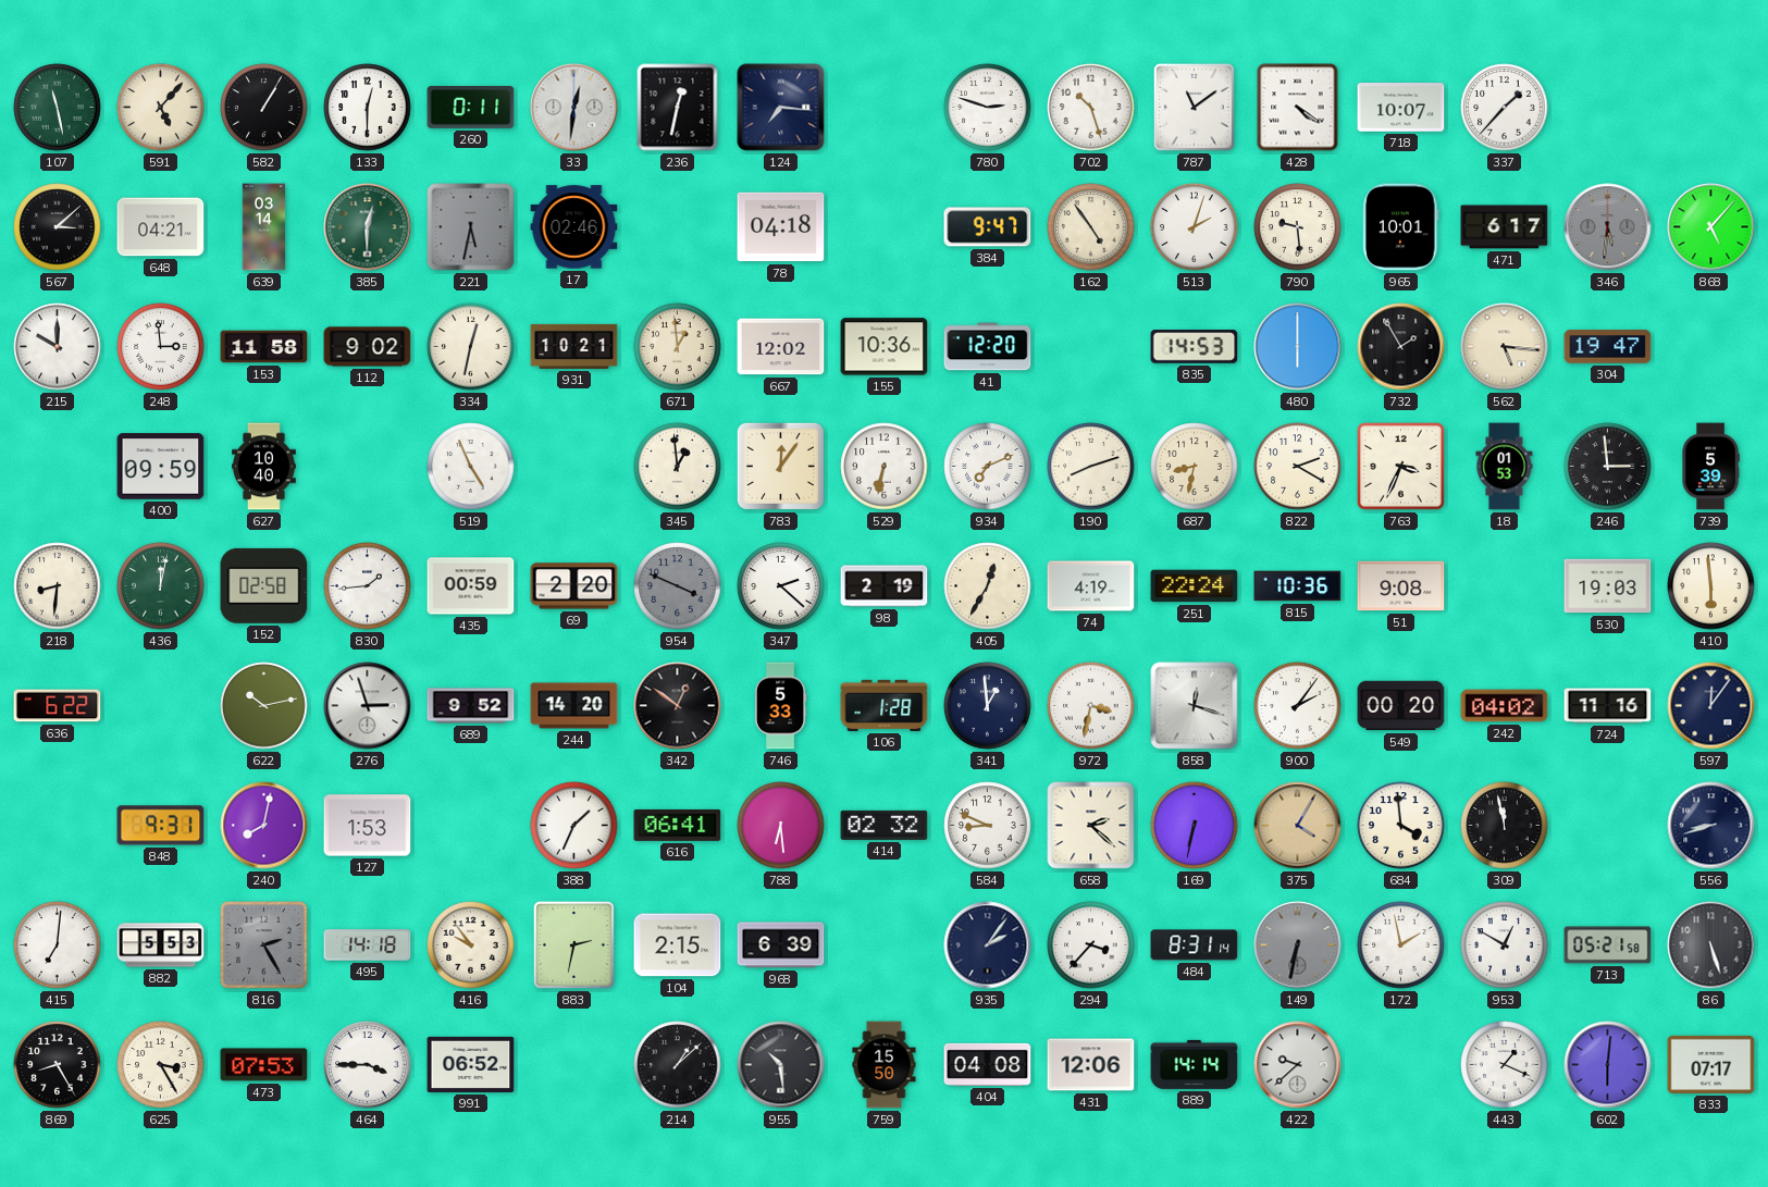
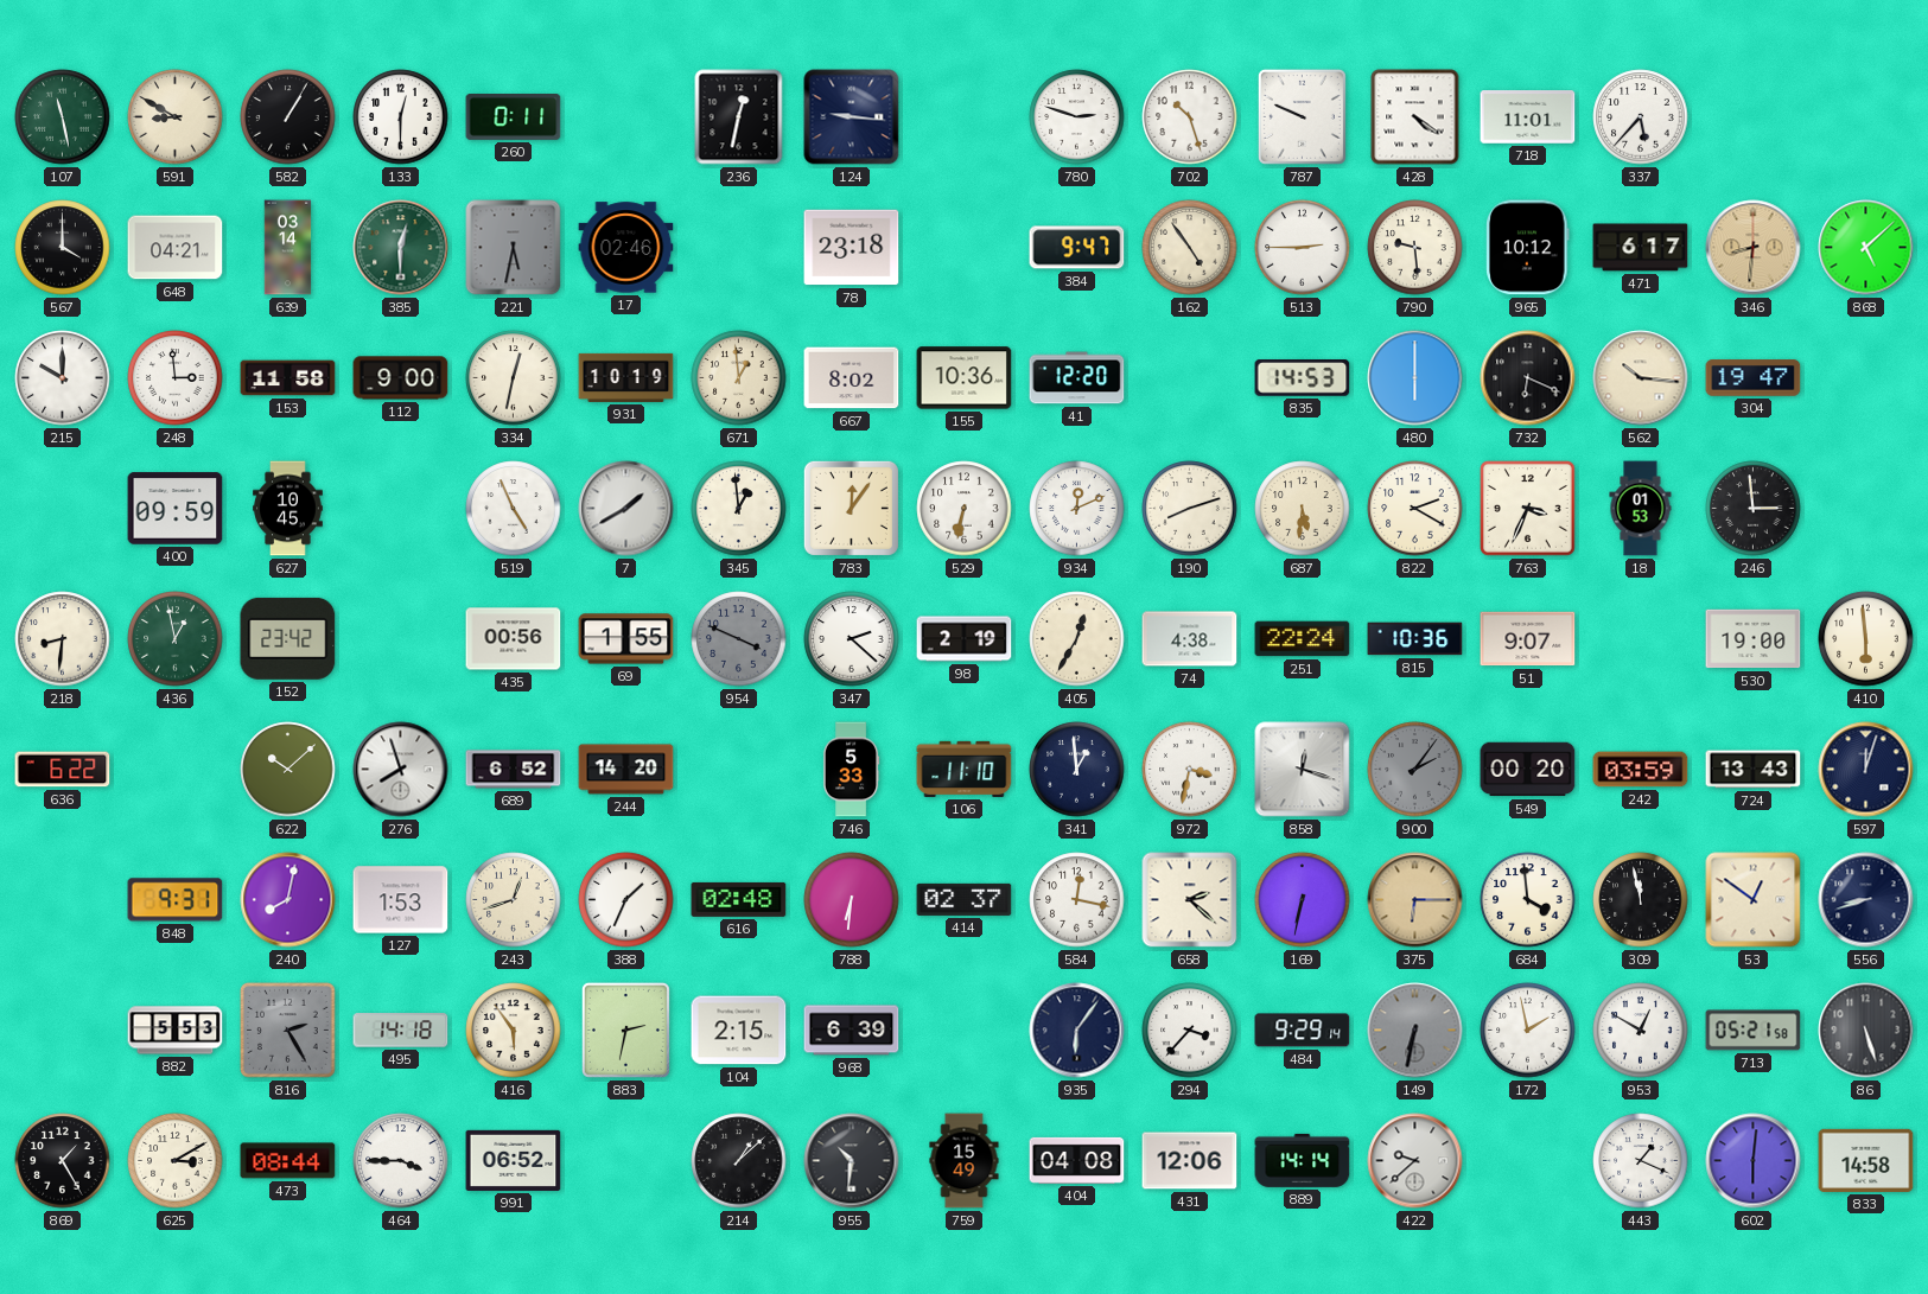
591: 5:07 -> 8:50
33: 12:31 -> none
124: 7:16 -> 9:16
787: 11:09 -> 9:49
718: 10:07 -> 11:01
337: 1:37 -> 5:37
567: 3:08 -> 4:00
78: 04:18 -> 23:18
513: 2:03 -> 2:45
965: 10:01 -> 10:12
346: 5:31 -> 8:31
346 dial: grey -> champagne
868: 5:07 -> 5:08
112: 9:02 -> 9:00
931: 10:21 -> 10:19
667: 12:02 -> 8:02
732: 1:55 -> 6:19
562: 5:16 -> 10:16
627: 10:40 -> 10:45
7: none -> 1:40
934: 7:11 -> 12:11
687: 8:32 -> 5:31
739: 5:39 -> none
436: 12:02 -> 12:58
152: 02:58 -> 23:42
830: 1:44 -> none
435: 00:59 -> 00:56
69: 2:20 -> 1:55
74: 4:19 -> 4:38
51: 9:08 -> 9:07
530: 19:03 -> 19:00
622: 10:13 -> 10:08
276: 2:57 -> 7:57
689: 9:52 -> 6:52
342: 12:51 -> none
106: 1:28 -> 11:10
900 dial: white -> grey
242: 04:02 -> 03:59
724: 11:16 -> 13:43
597: 12:06 -> 12:03
243: none -> 12:42
616: 06:41 -> 02:48
788: 6:29 -> 6:31
414: 02:32 -> 02:37
584: 8:49 -> 12:17
375: 4:05 -> 6:15
53: none -> 12:51
415: 7:01 -> none
416: 9:54 -> 5:54
935: 2:06 -> 6:06
484: 8:31 -> 9:29
869: 8:25 -> 1:25
625: 3:25 -> 3:10
473: 07:53 -> 08:44
955: 10:29 -> 10:31
759: 15:50 -> 15:49
833: 07:17 -> 14:58
